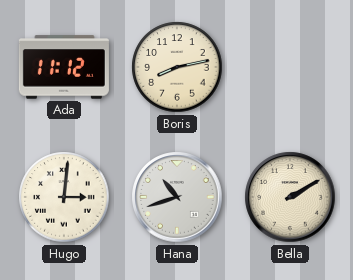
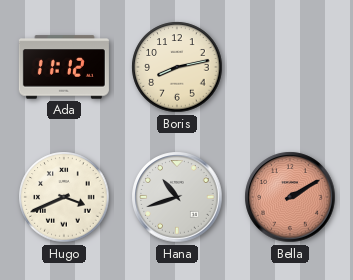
Hugo: 3:01 -> 3:41
Bella dial: cream -> salmon
